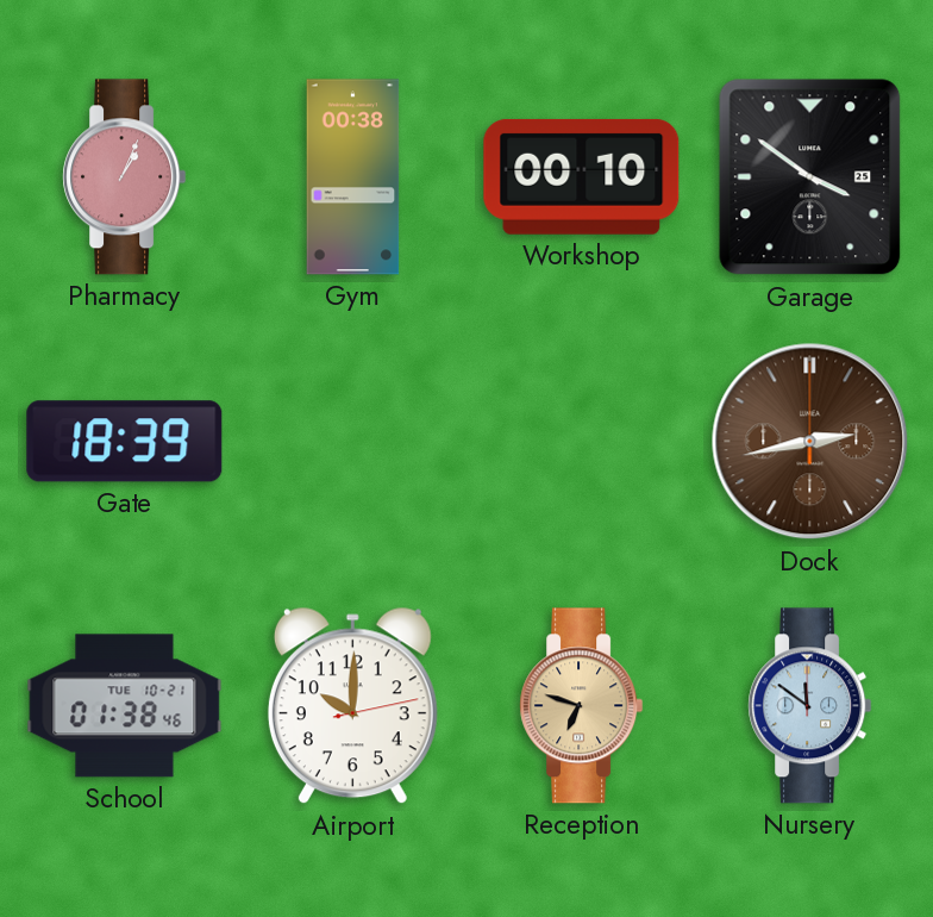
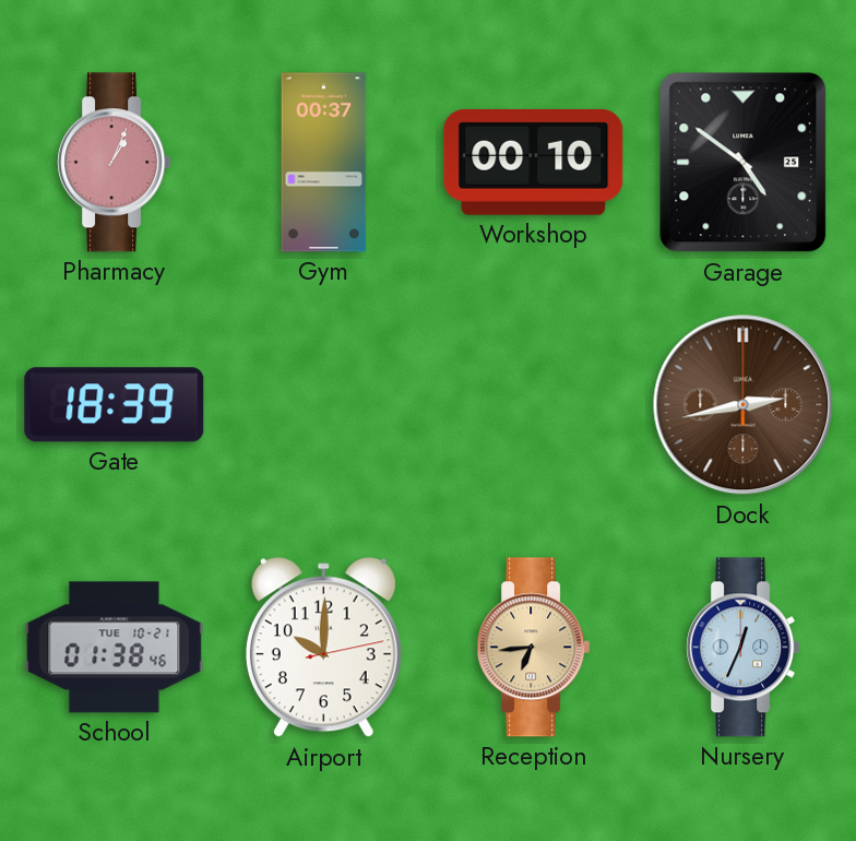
Gym: 00:38 -> 00:37
Garage: 3:51 -> 4:51
Reception: 6:48 -> 6:44
Nursery: 11:51 -> 12:34
